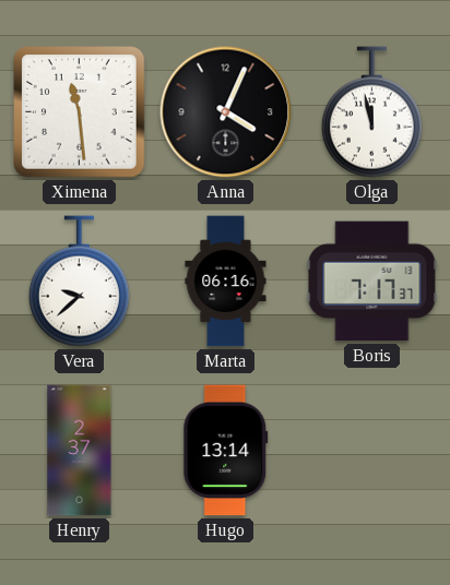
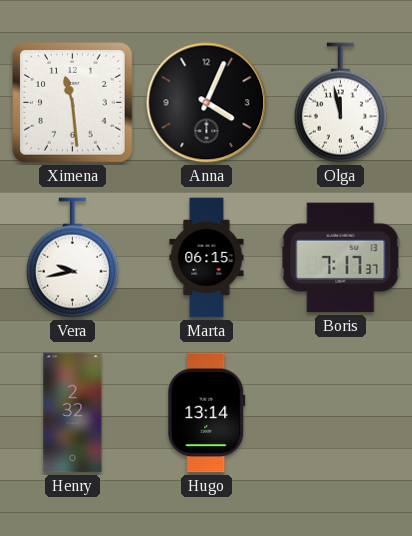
Vera: 9:38 -> 9:43
Marta: 06:16 -> 06:15
Henry: 2:37 -> 2:32
